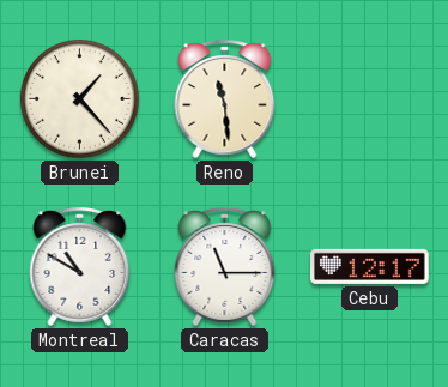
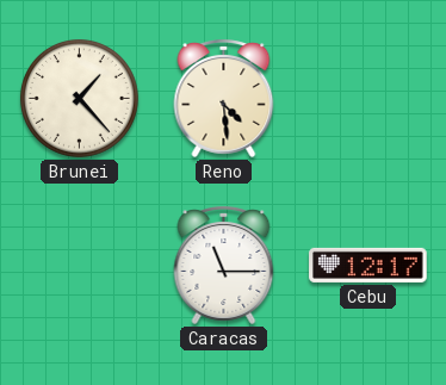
Reno: 11:29 -> 4:29
Montreal: 10:50 -> none
